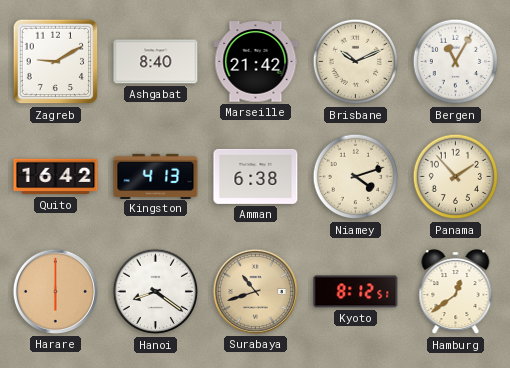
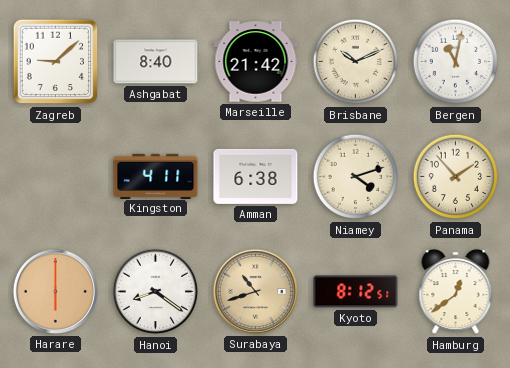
Zagreb: 9:10 -> 9:08
Bergen: 11:05 -> 11:02
Quito: 16:42 -> none
Kingston: 4:13 -> 4:11
